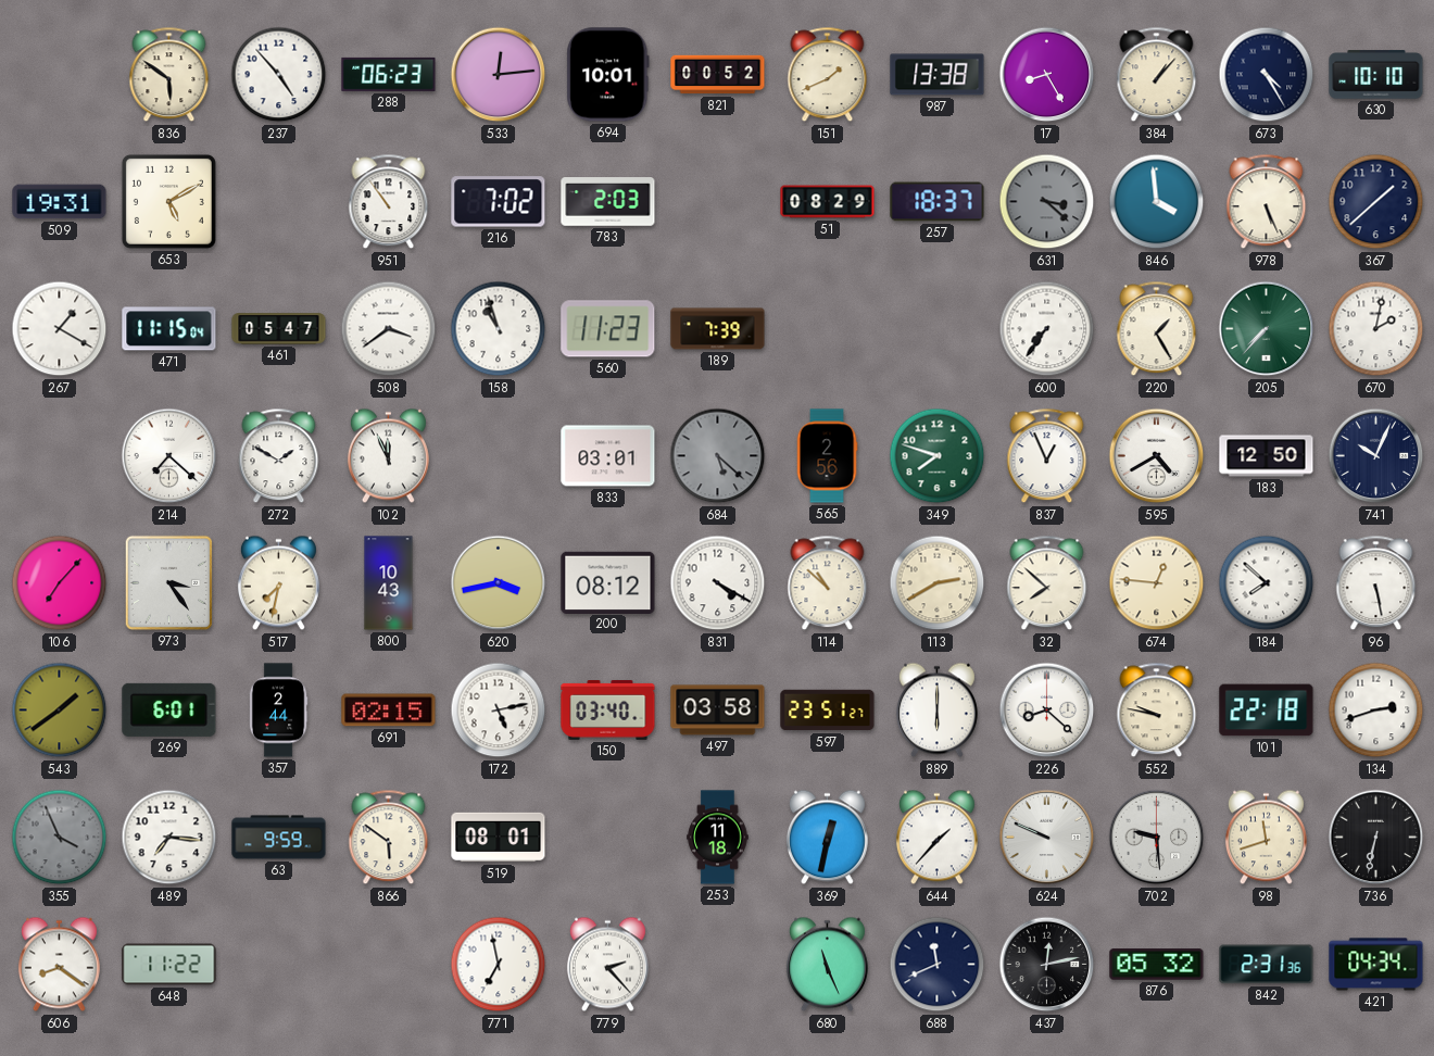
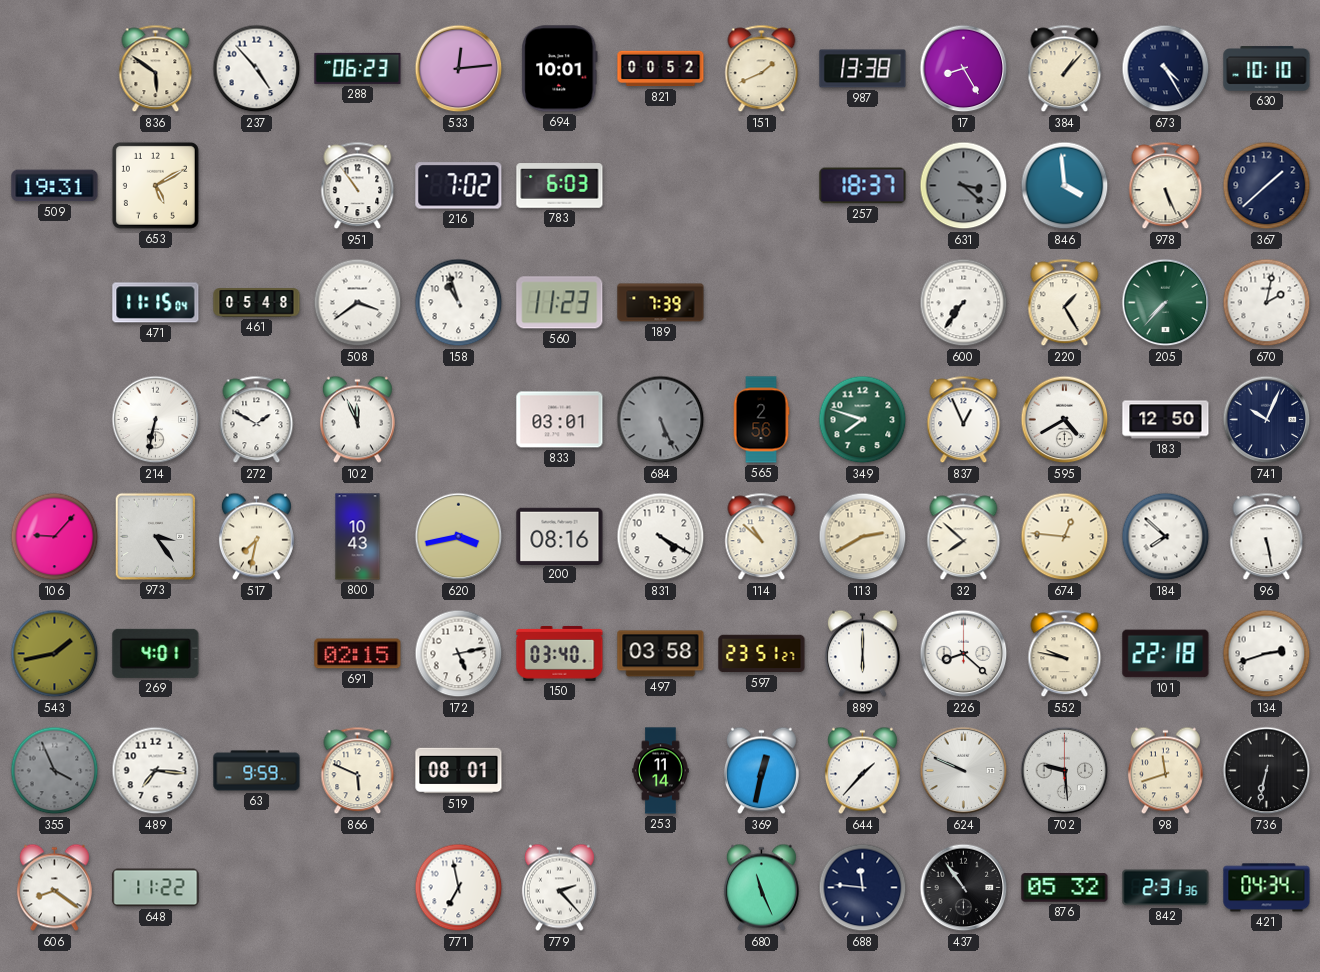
783: 2:03 -> 6:03
51: 08:29 -> none
267: 1:20 -> none
461: 05:47 -> 05:48
214: 7:22 -> 6:32
684: 5:22 -> 5:26
106: 7:07 -> 9:07
200: 08:12 -> 08:16
543: 1:39 -> 1:43
269: 6:01 -> 4:01
357: 2:44 -> none
866: 5:51 -> 5:49
253: 11:18 -> 11:14
688: 11:41 -> 11:46
437: 12:13 -> 10:54
